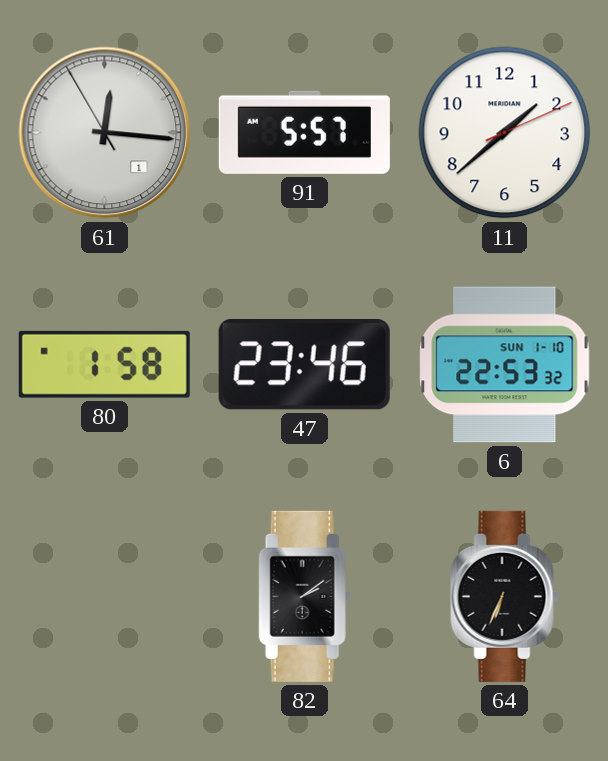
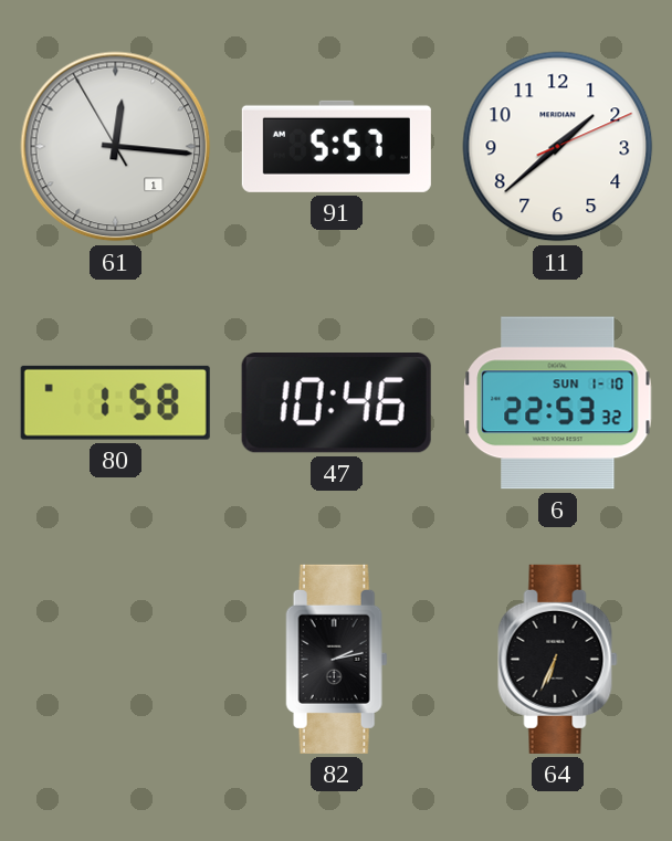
47: 23:46 -> 10:46
82: 2:09 -> 2:13
